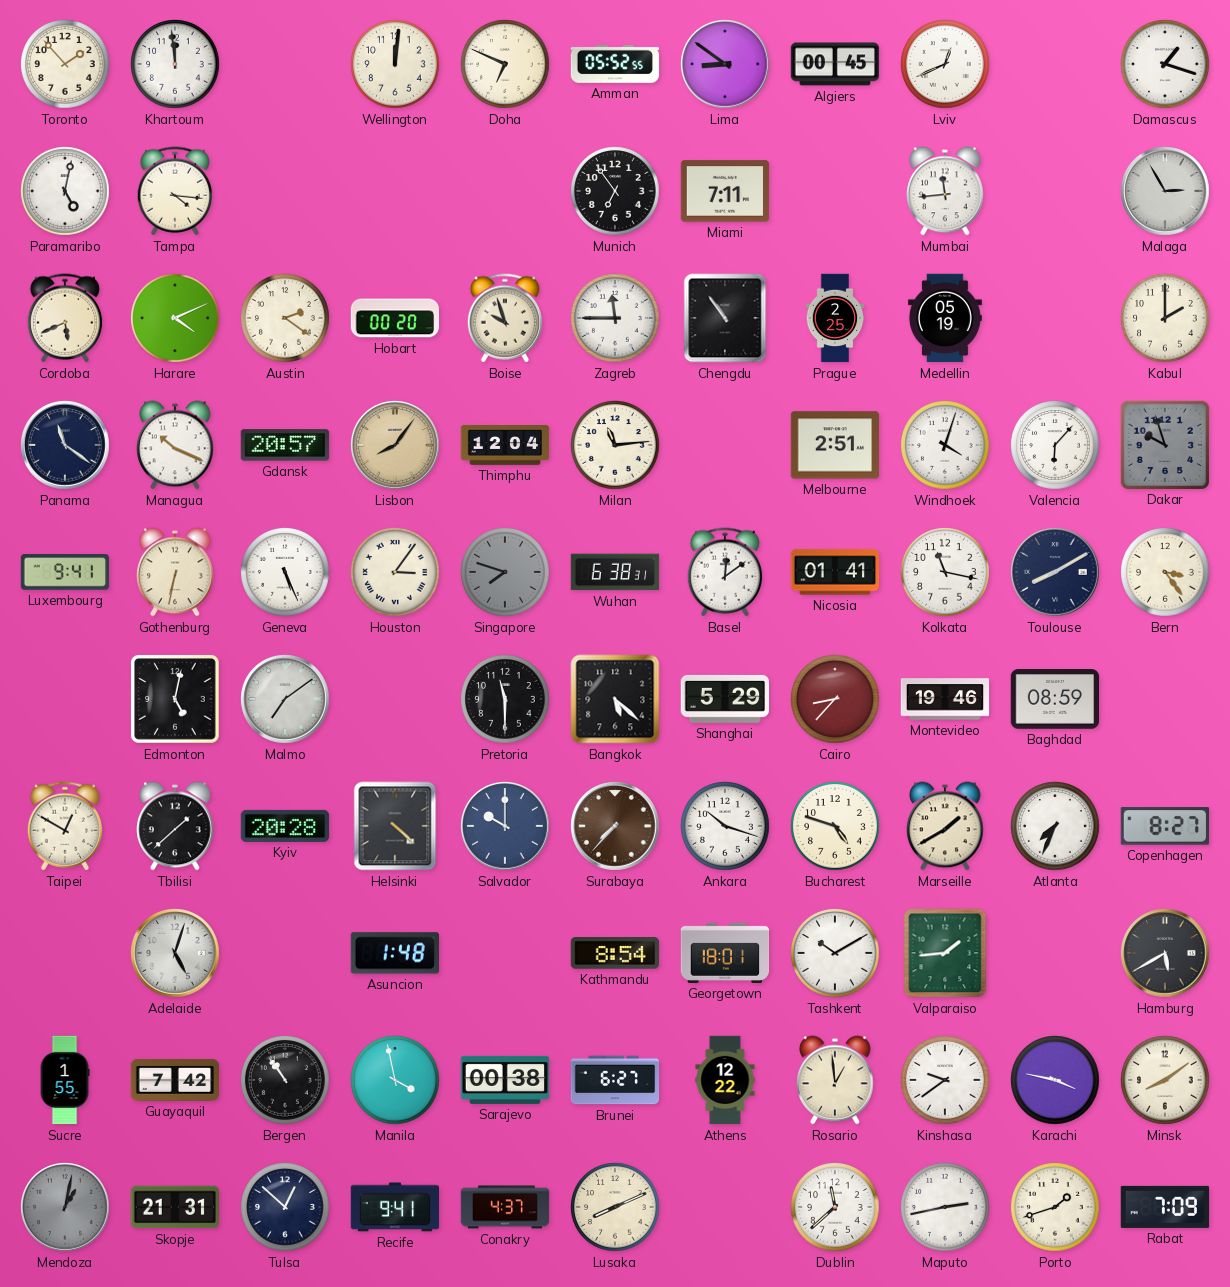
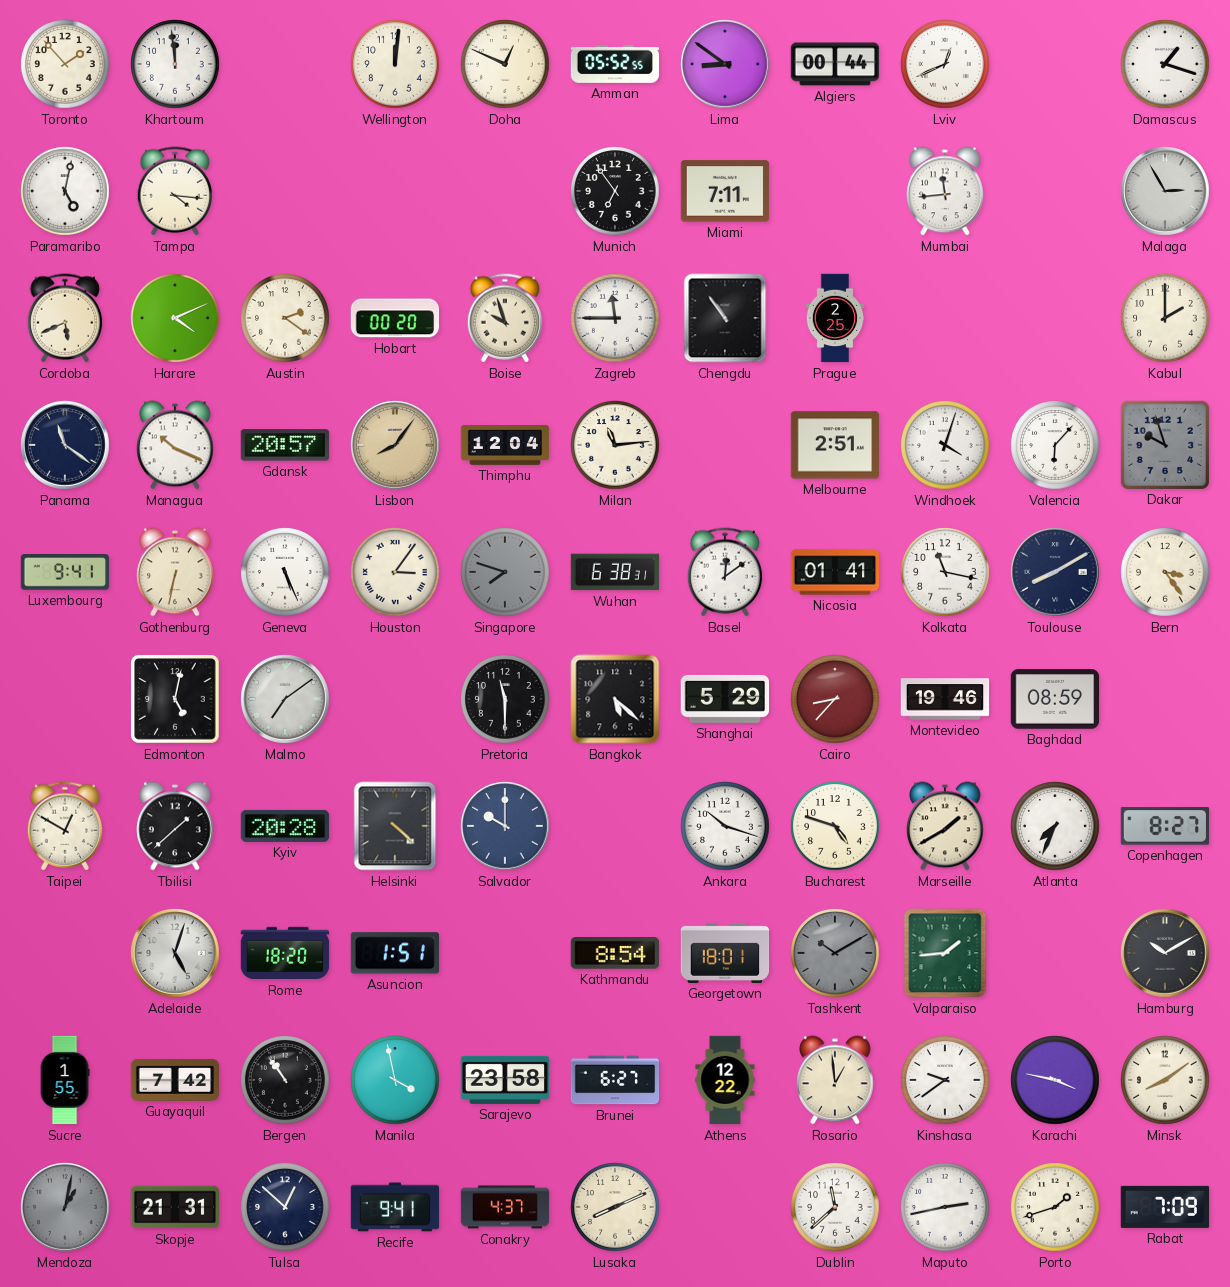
Doha: 6:49 -> 12:49
Algiers: 00:45 -> 00:44
Medellin: 05:19 -> none
Surabaya: 7:37 -> none
Rome: none -> 18:20
Asuncion: 1:48 -> 1:51
Tashkent dial: white -> grey
Hamburg: 5:40 -> 10:10
Sarajevo: 00:38 -> 23:58
